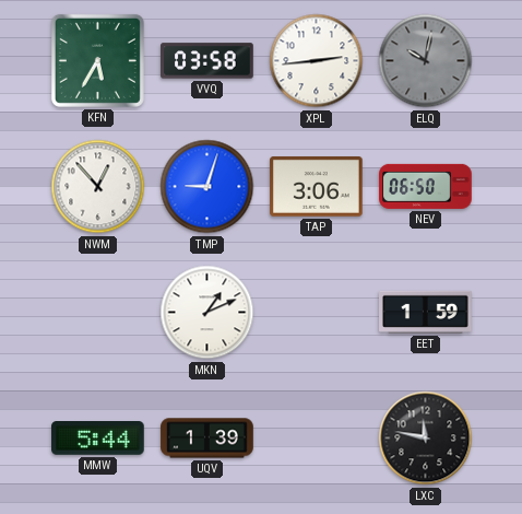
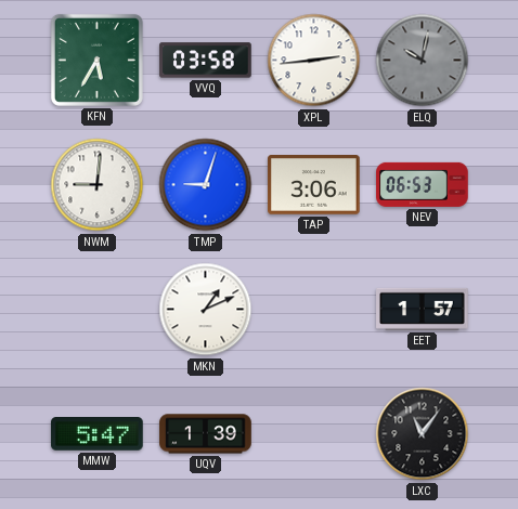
NWM: 12:53 -> 9:01
NEV: 06:50 -> 06:53
EET: 1:59 -> 1:57
MMW: 5:44 -> 5:47
LXC: 11:47 -> 11:06
